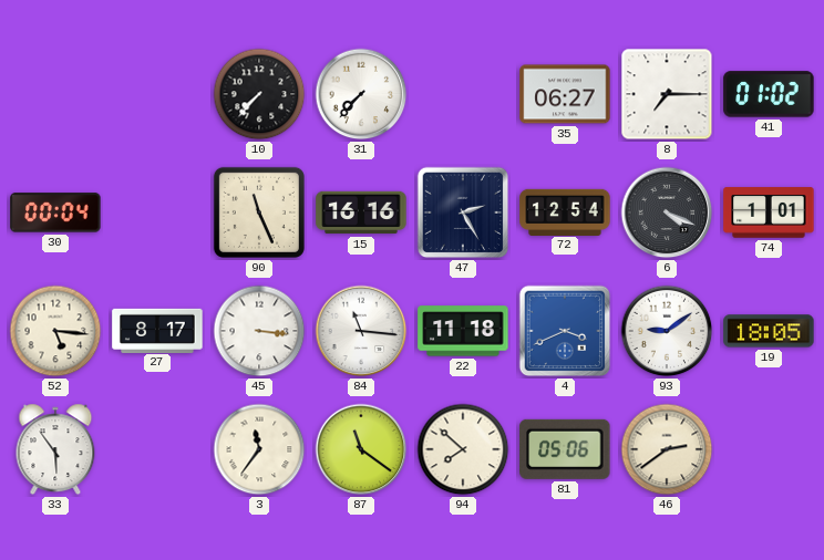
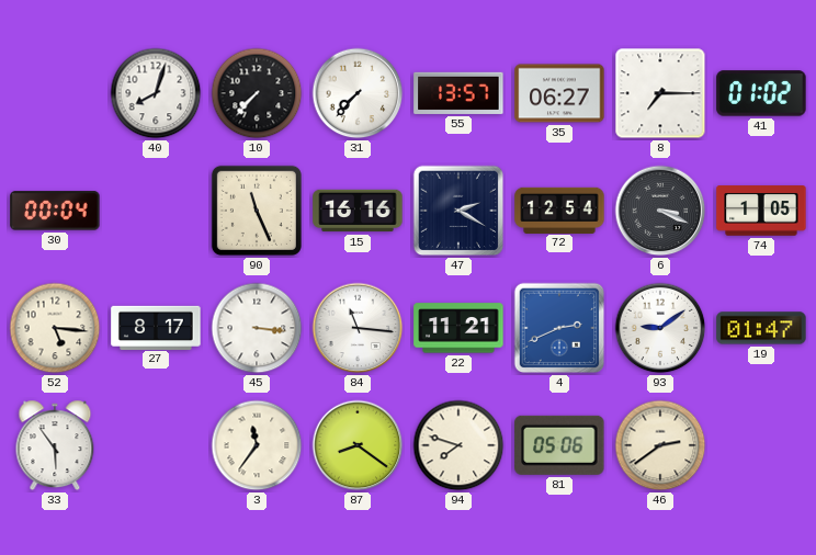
40: none -> 8:03
55: none -> 13:57
47: 2:25 -> 2:20
6: 4:19 -> 3:19
74: 1:01 -> 1:05
22: 11:18 -> 11:21
4: 3:41 -> 2:41
19: 18:05 -> 01:47
87: 11:21 -> 8:21
94: 7:52 -> 7:48
